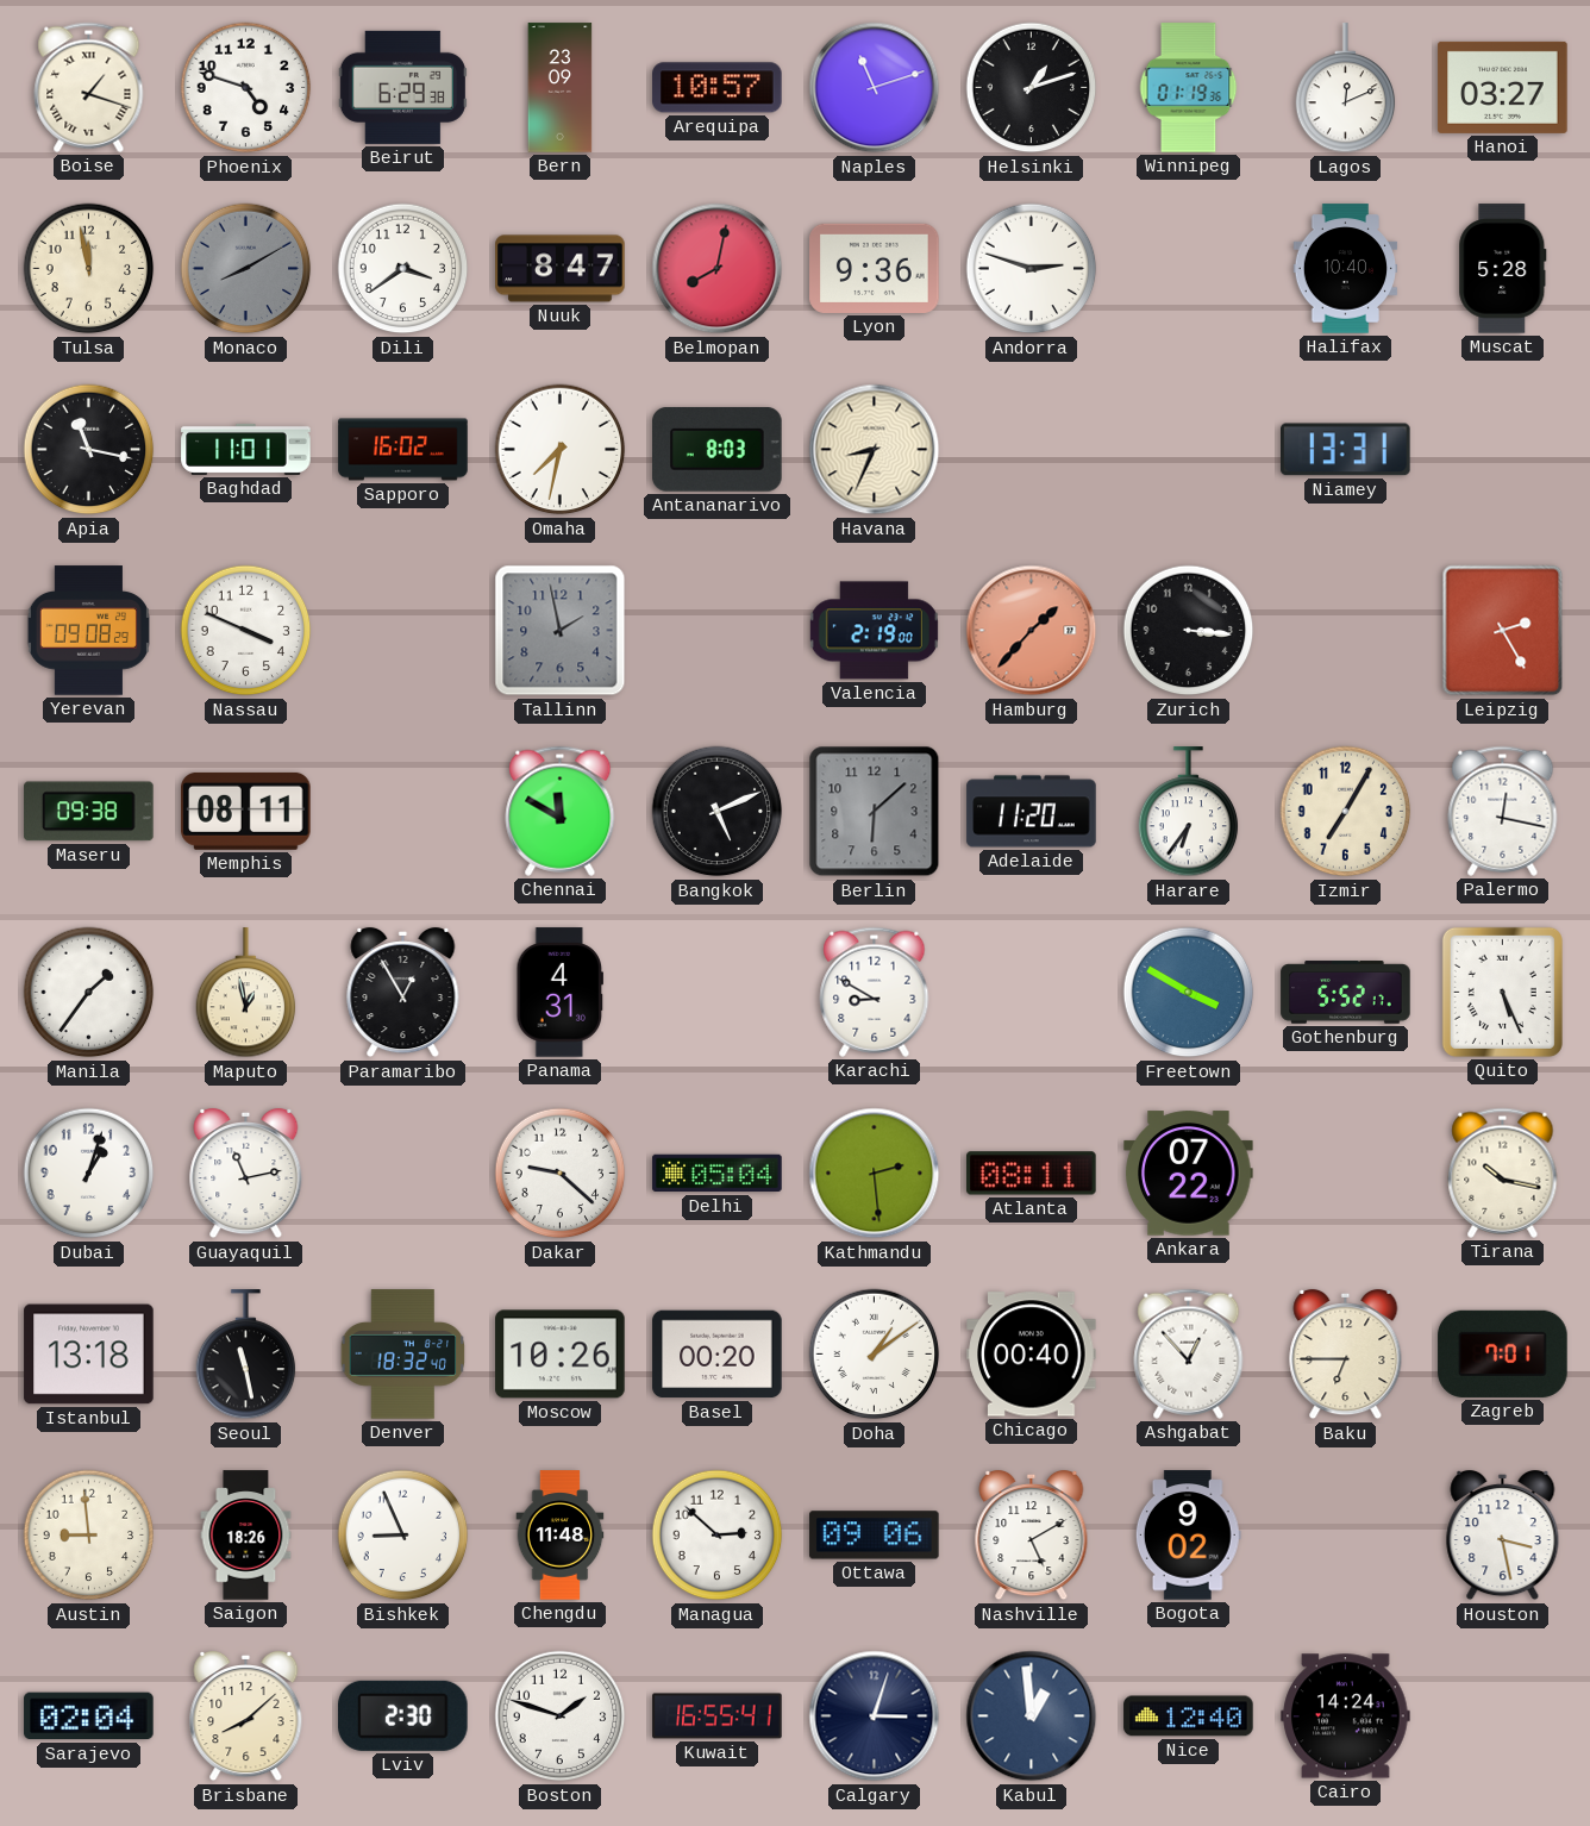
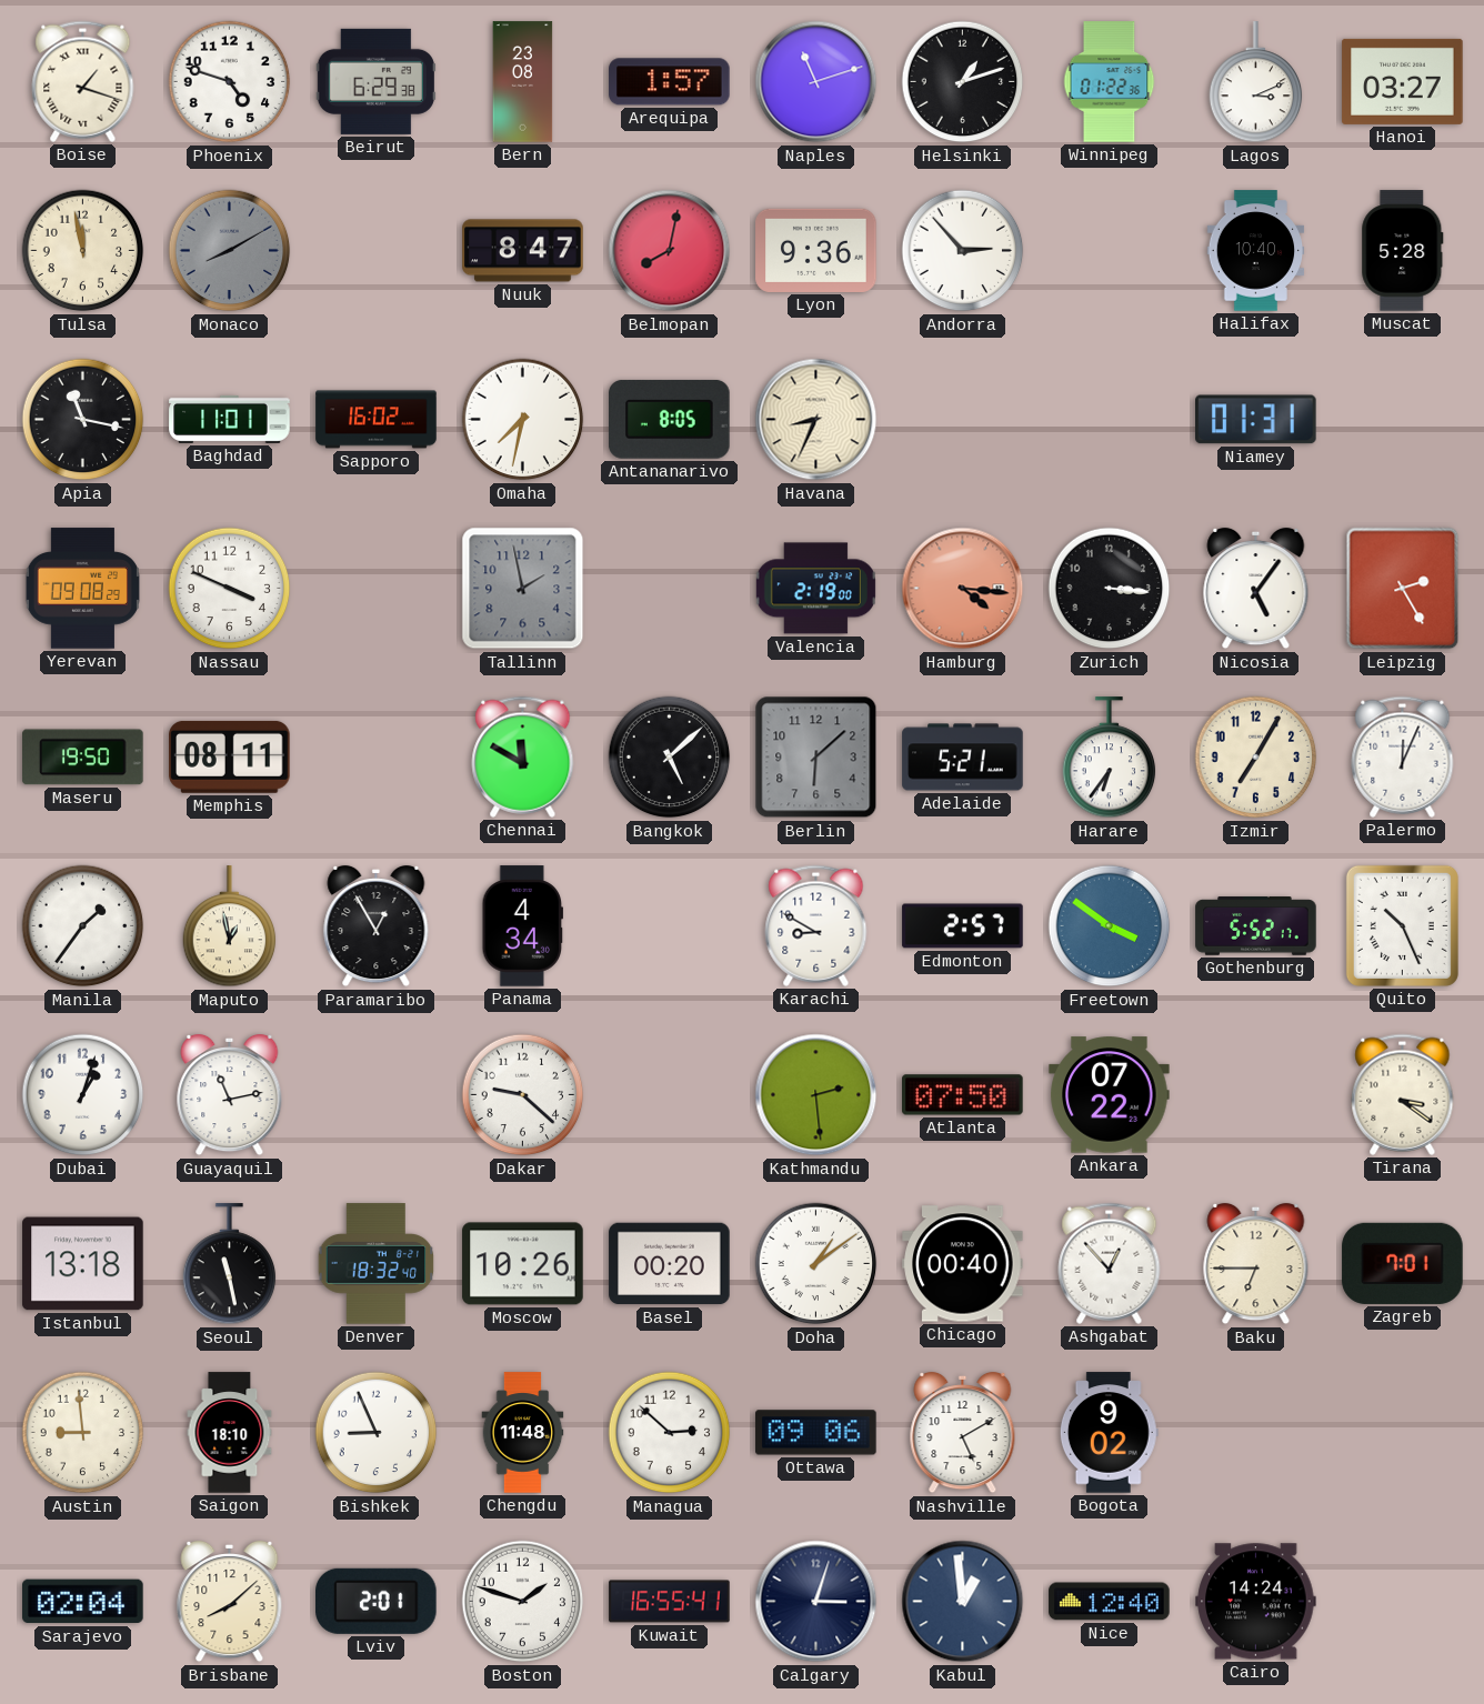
Bern: 23:09 -> 23:08
Arequipa: 10:57 -> 1:57
Winnipeg: 01:19 -> 01:22
Lagos: 12:11 -> 3:11
Dili: 3:39 -> none
Andorra: 2:48 -> 2:53
Antananarivo: 8:03 -> 8:05
Niamey: 13:31 -> 01:31
Hamburg: 1:37 -> 4:16
Nicosia: none -> 5:06
Maseru: 09:38 -> 19:50
Bangkok: 5:11 -> 5:08
Adelaide: 11:20 -> 5:21
Palermo: 12:17 -> 12:04
Panama: 4:31 -> 4:34
Edmonton: none -> 2:57
Freetown: 3:50 -> 3:51
Quito: 5:26 -> 10:26
Delhi: 05:04 -> none
Atlanta: 08:11 -> 07:50
Tirana: 10:17 -> 3:21
Saigon: 18:26 -> 18:10
Houston: 3:28 -> none
Lviv: 2:30 -> 2:01
